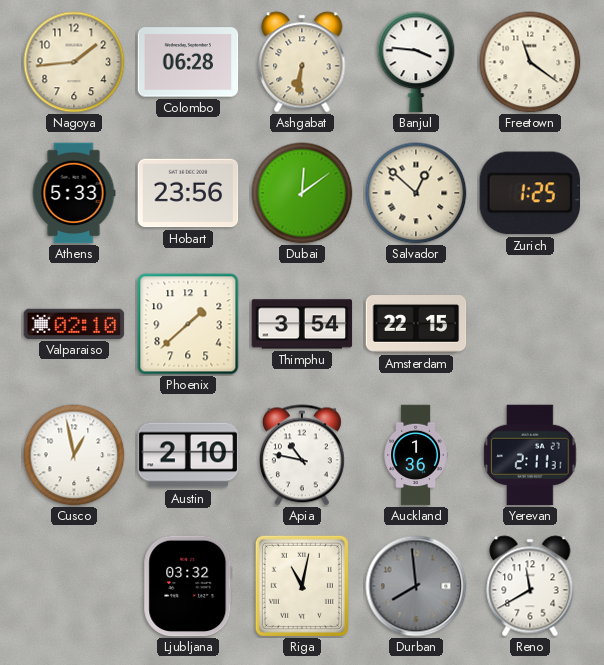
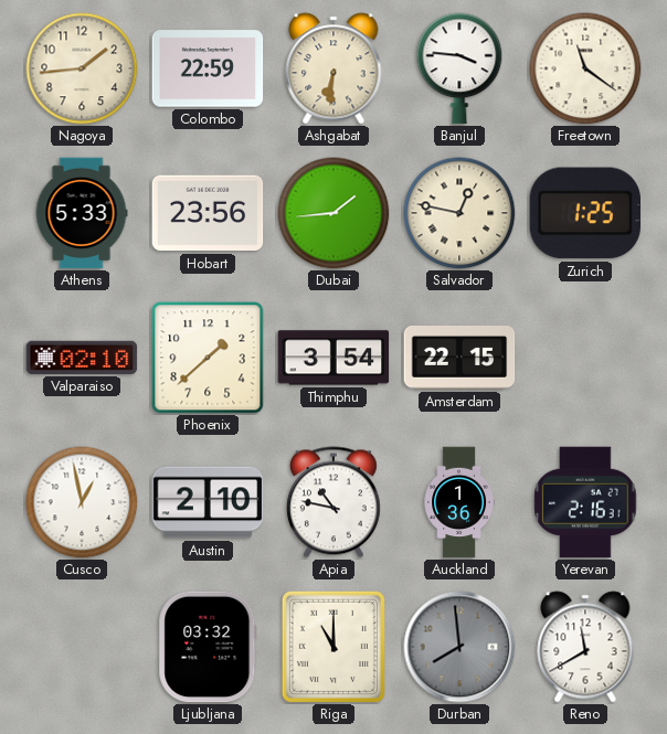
Colombo: 06:28 -> 22:59
Dubai: 12:09 -> 1:44
Salvador: 12:52 -> 12:47
Yerevan: 2:11 -> 2:16
Riga: 11:02 -> 11:00
